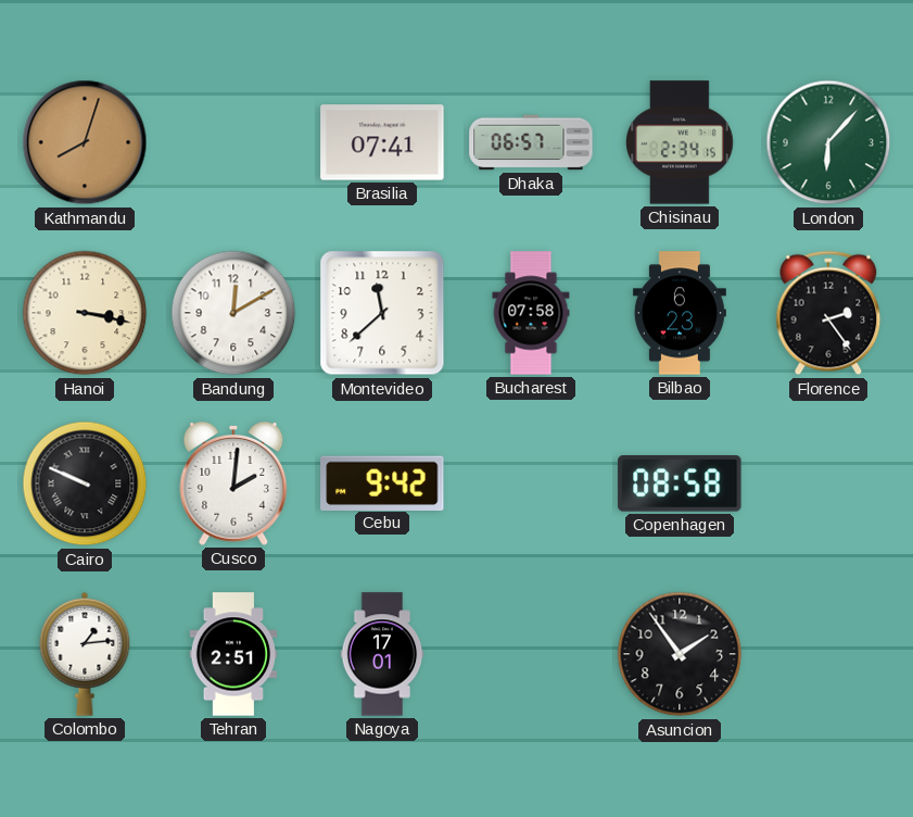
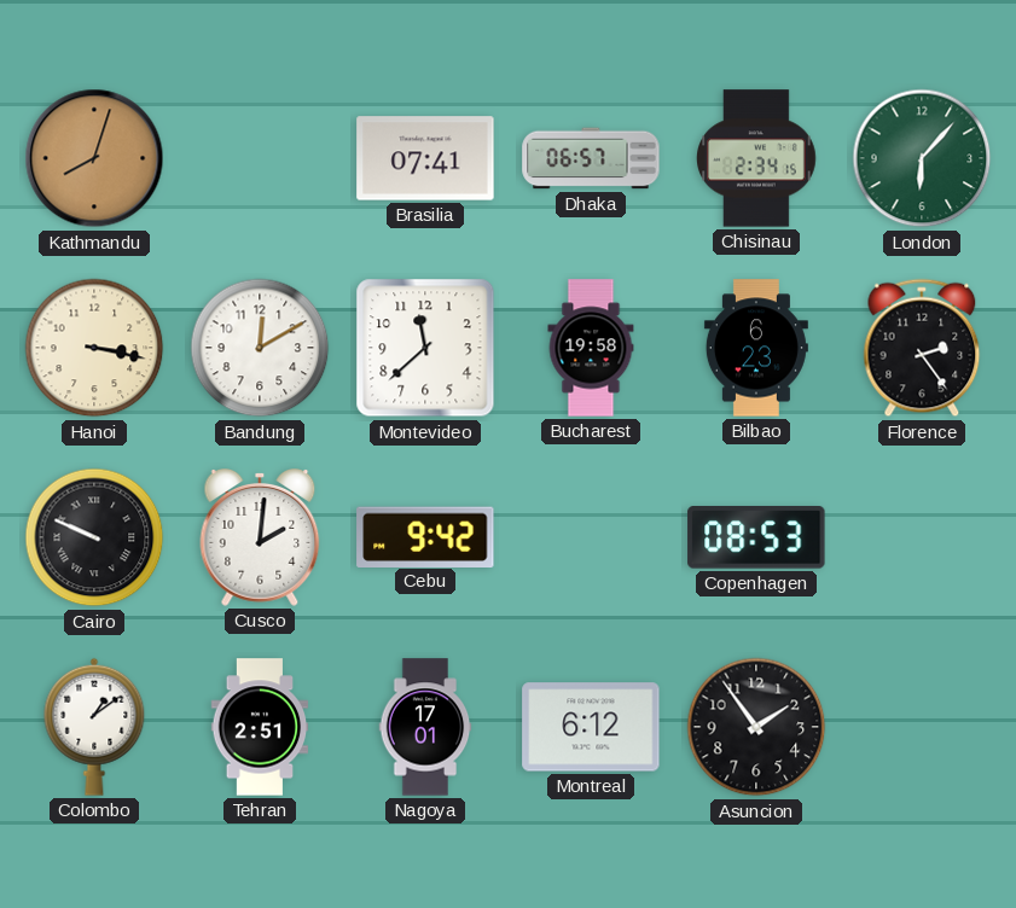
Bucharest: 07:58 -> 19:58
Copenhagen: 08:58 -> 08:53
Colombo: 1:14 -> 1:09
Montreal: none -> 6:12
